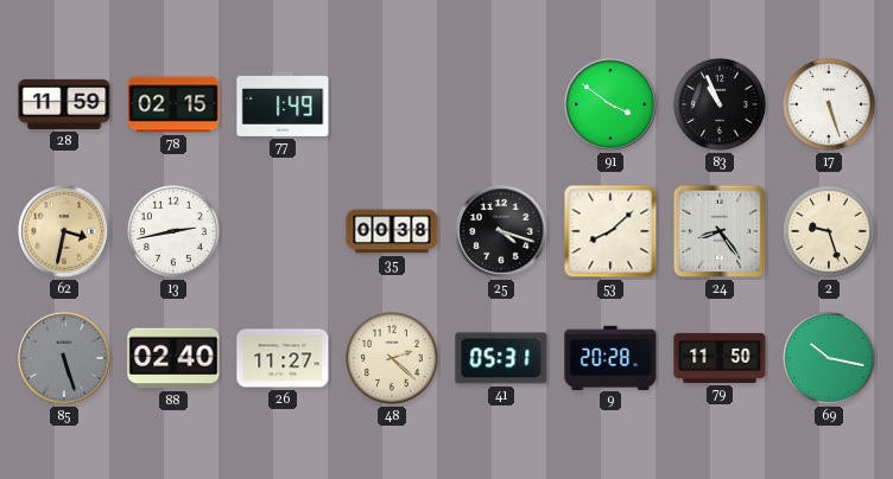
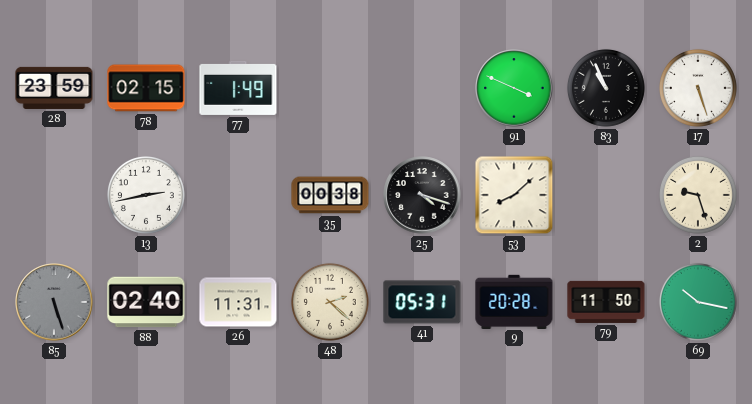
28: 11:59 -> 23:59
91: 3:51 -> 3:49
62: 3:32 -> none
24: 8:24 -> none
26: 11:27 -> 11:31
